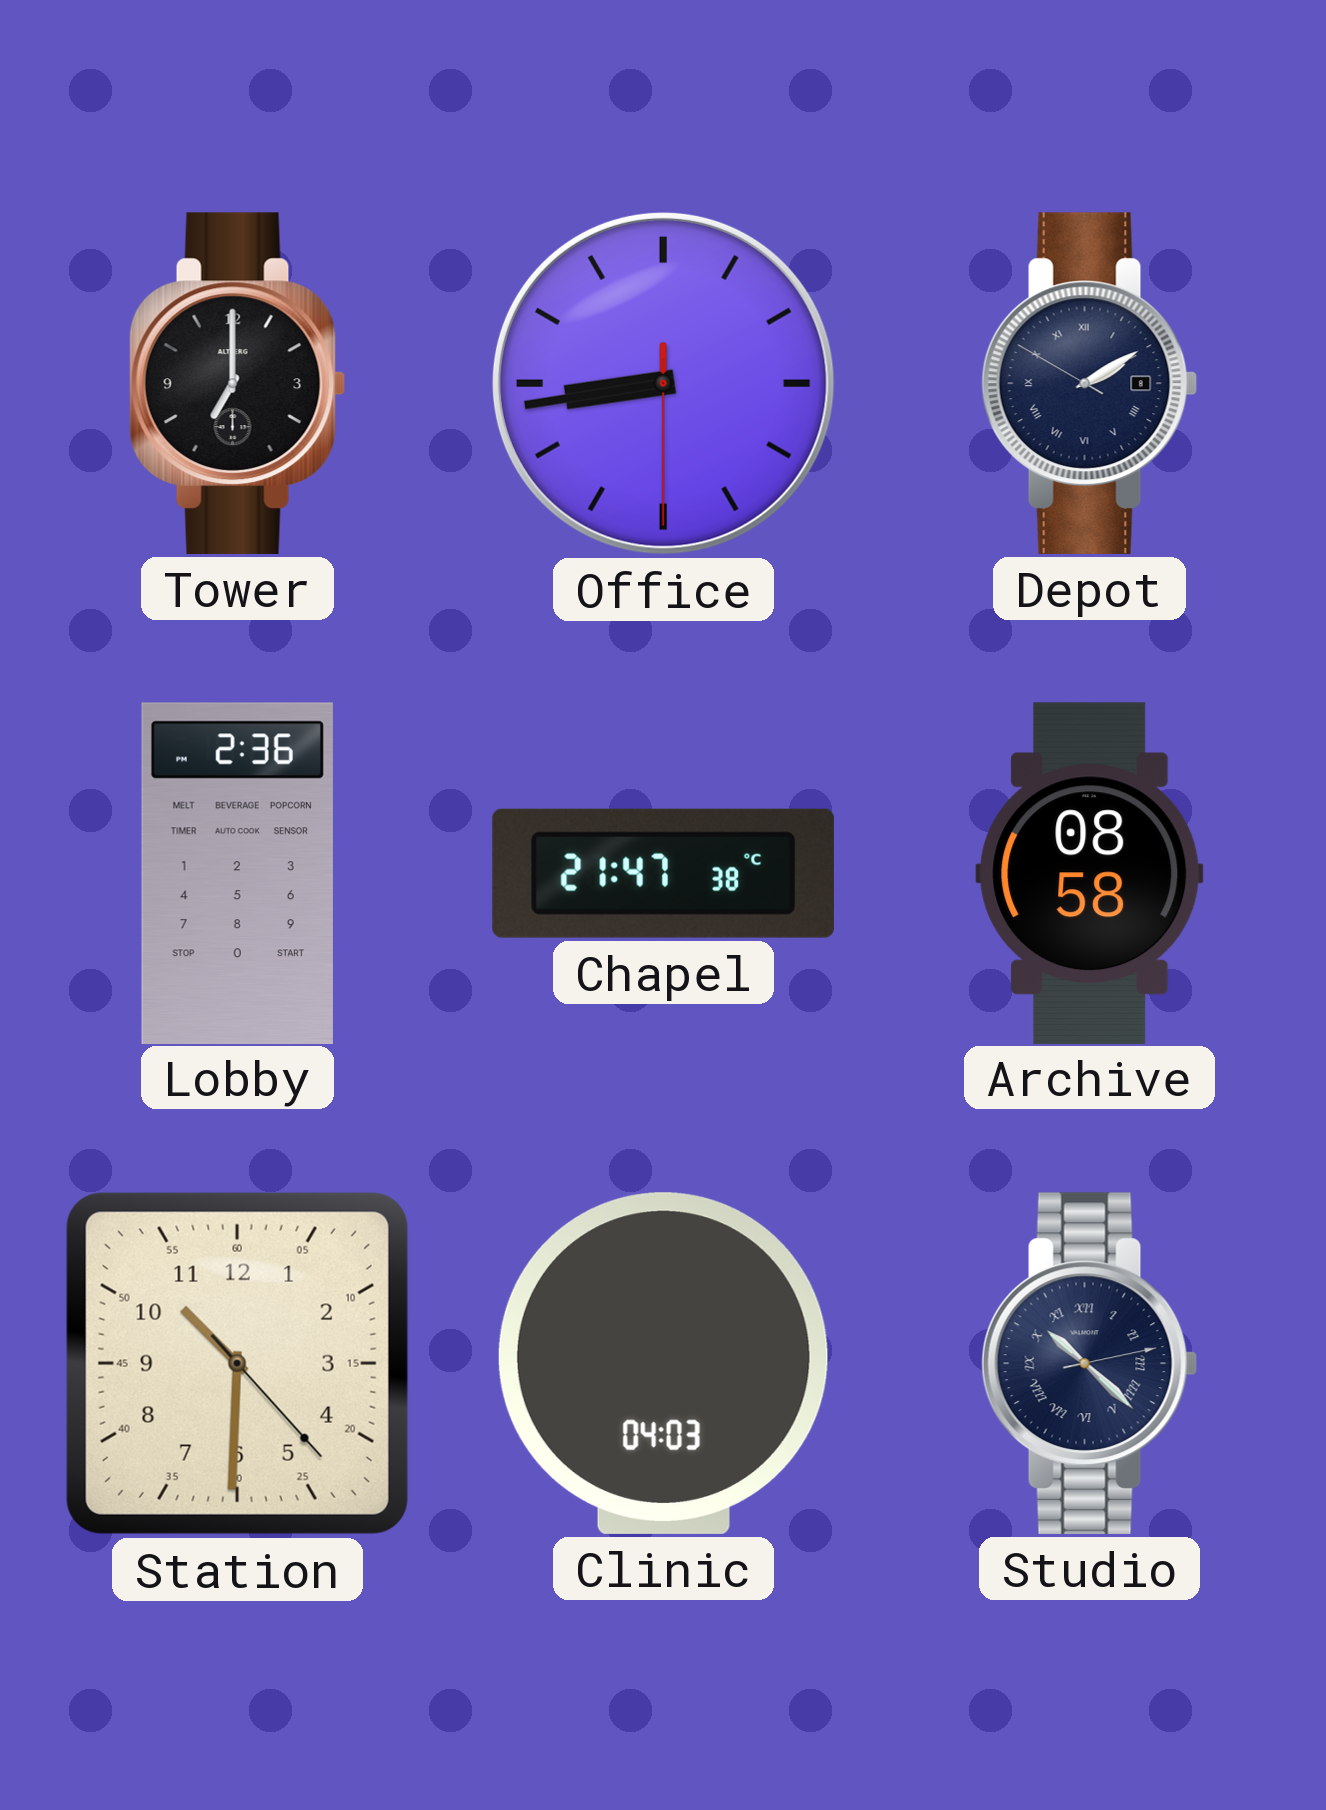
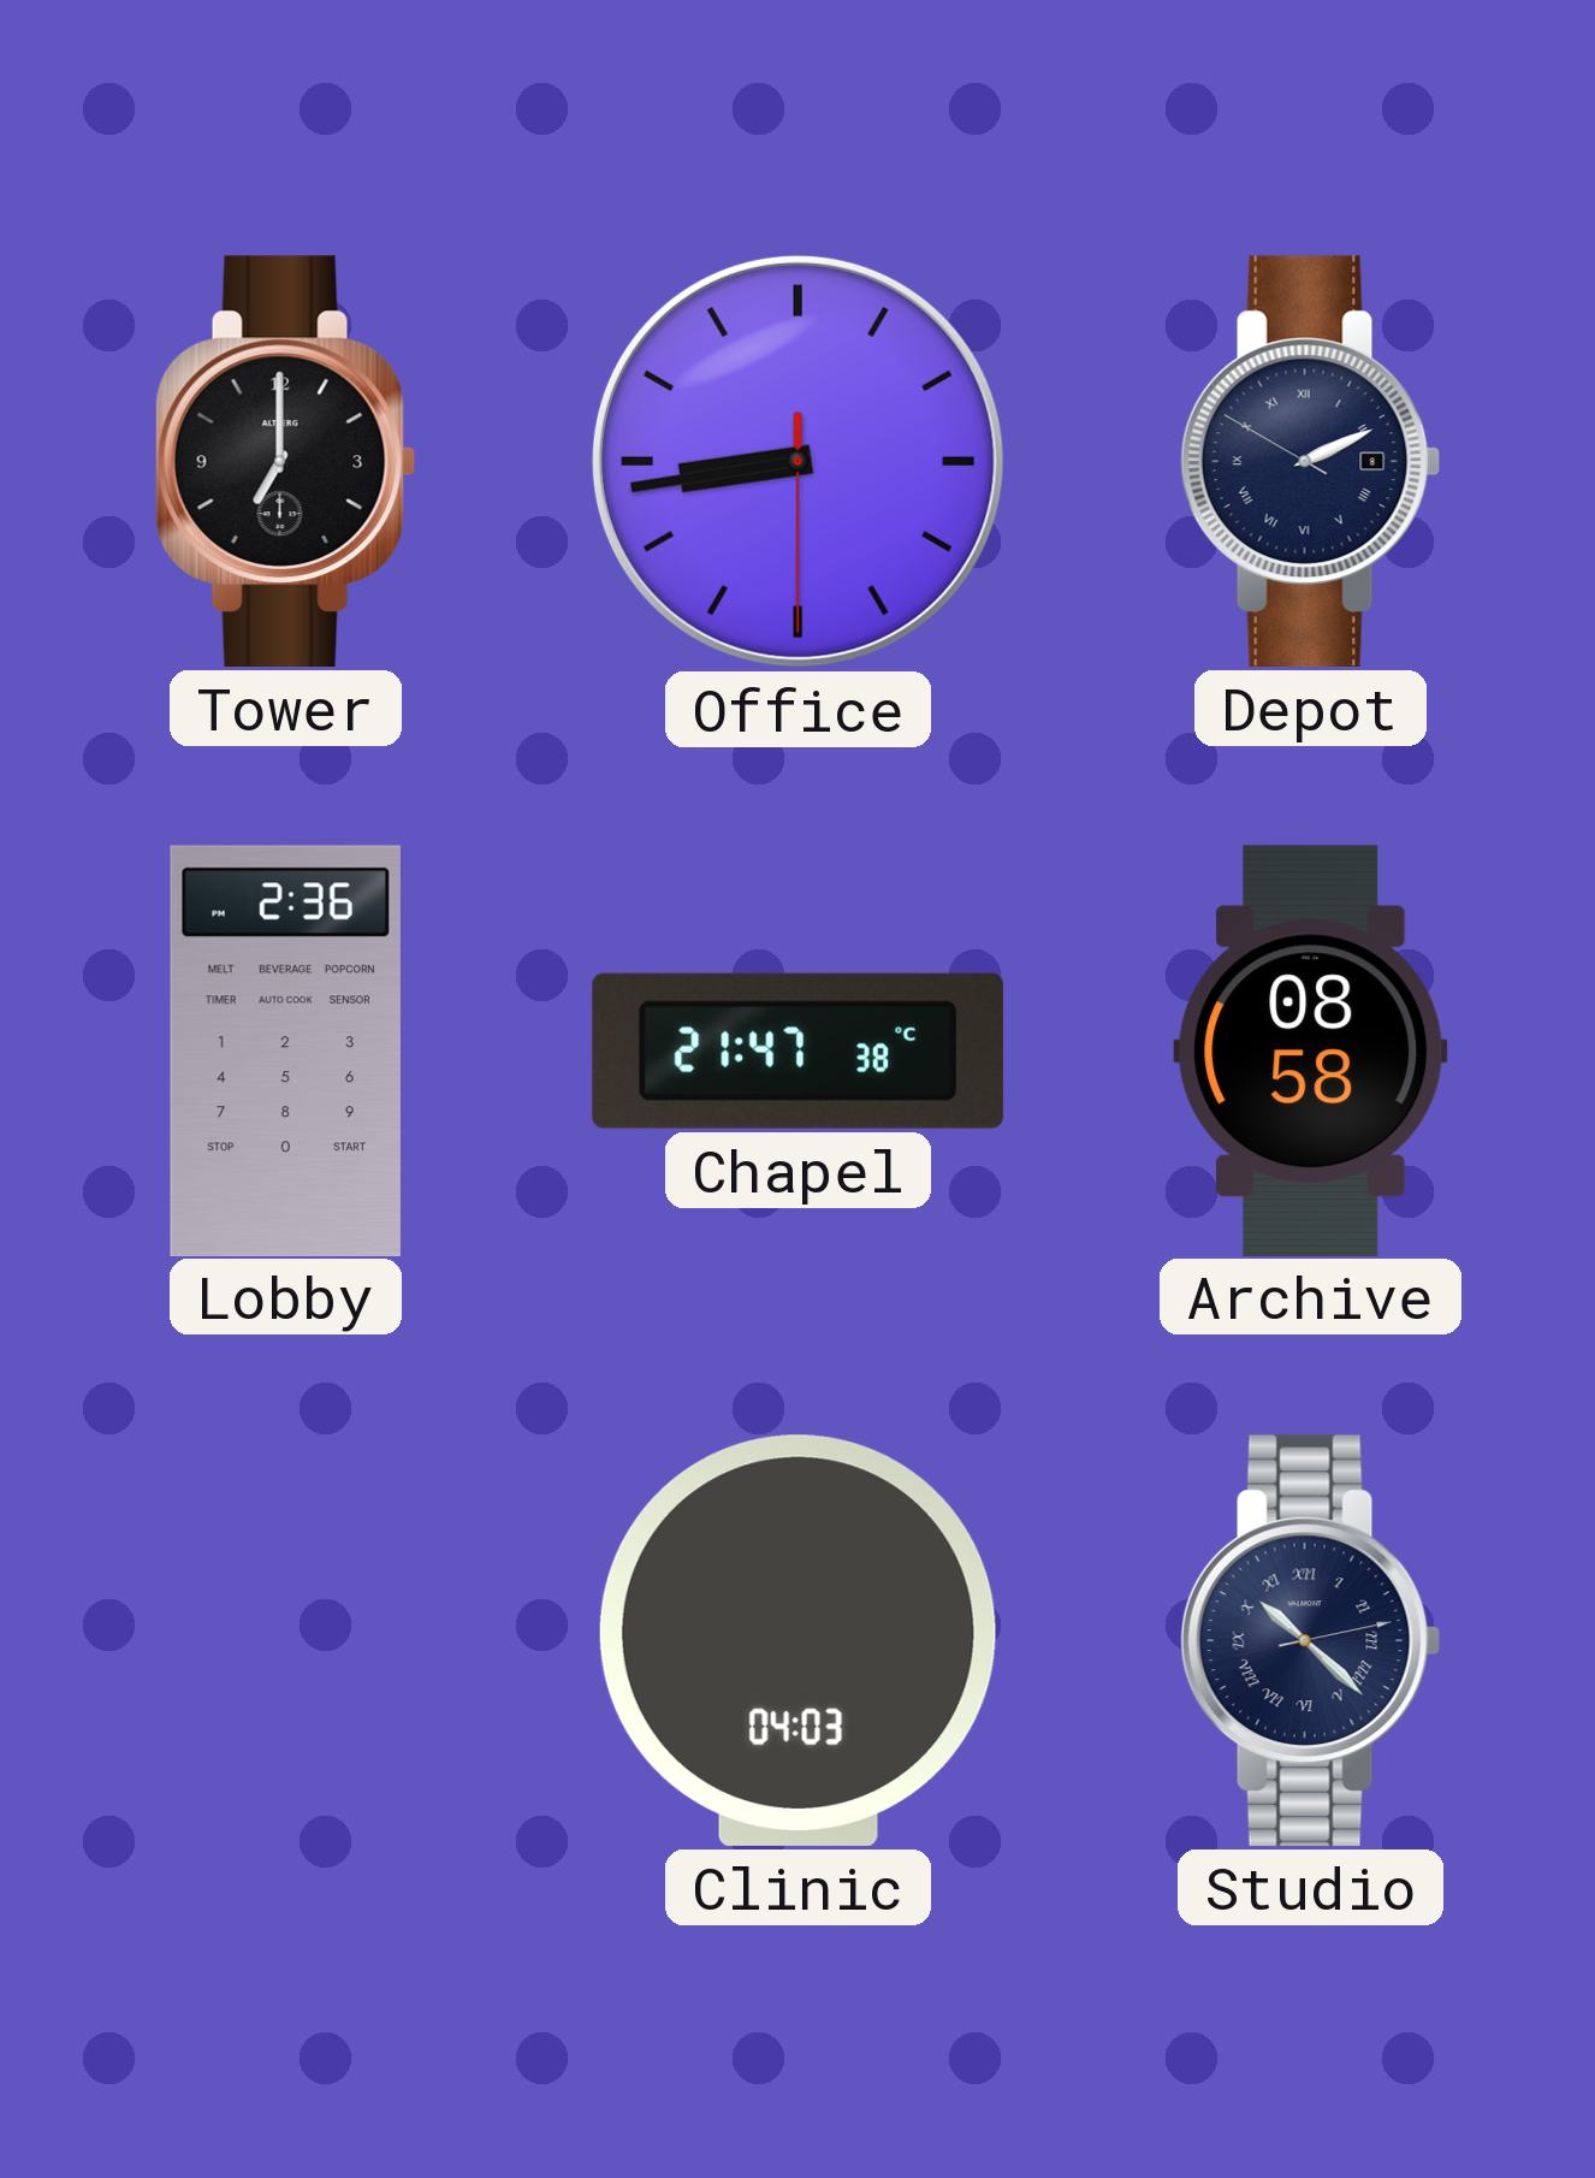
Depot: 2:09 -> 2:10
Station: 10:30 -> none
